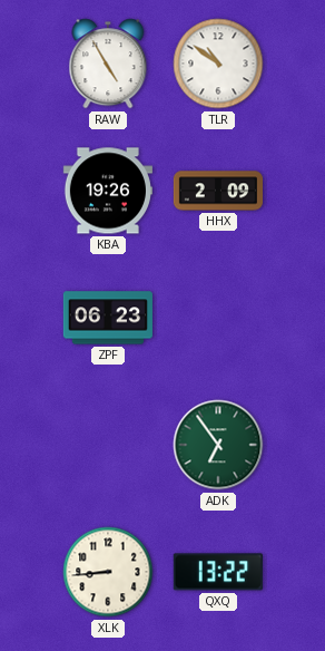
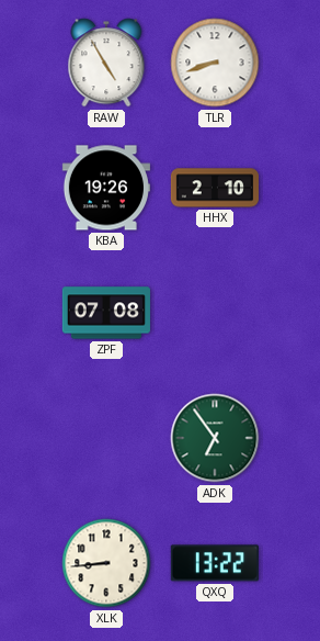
TLR: 10:51 -> 8:42
HHX: 2:09 -> 2:10
ZPF: 06:23 -> 07:08
